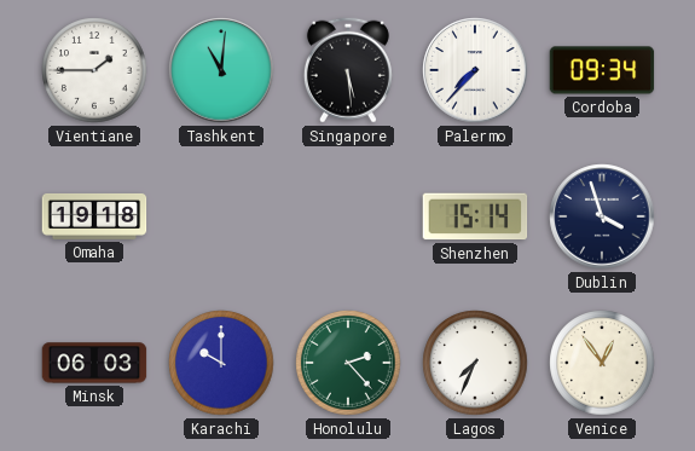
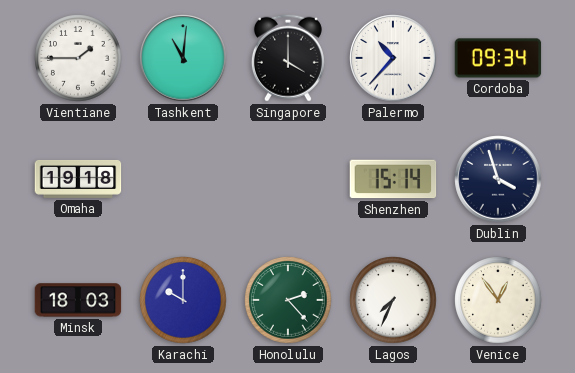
Singapore: 5:29 -> 4:00
Palermo: 7:37 -> 10:37
Minsk: 06:03 -> 18:03
